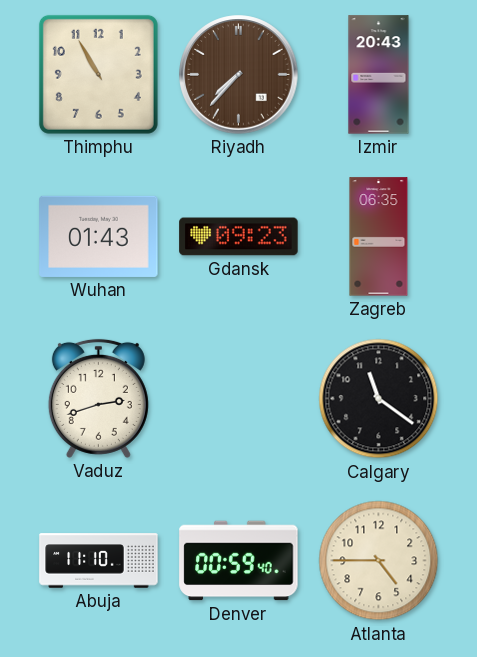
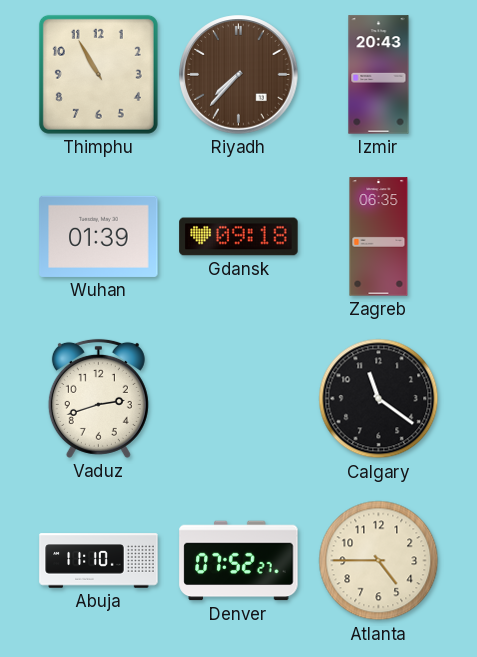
Wuhan: 01:43 -> 01:39
Gdansk: 09:23 -> 09:18
Denver: 00:59 -> 07:52
